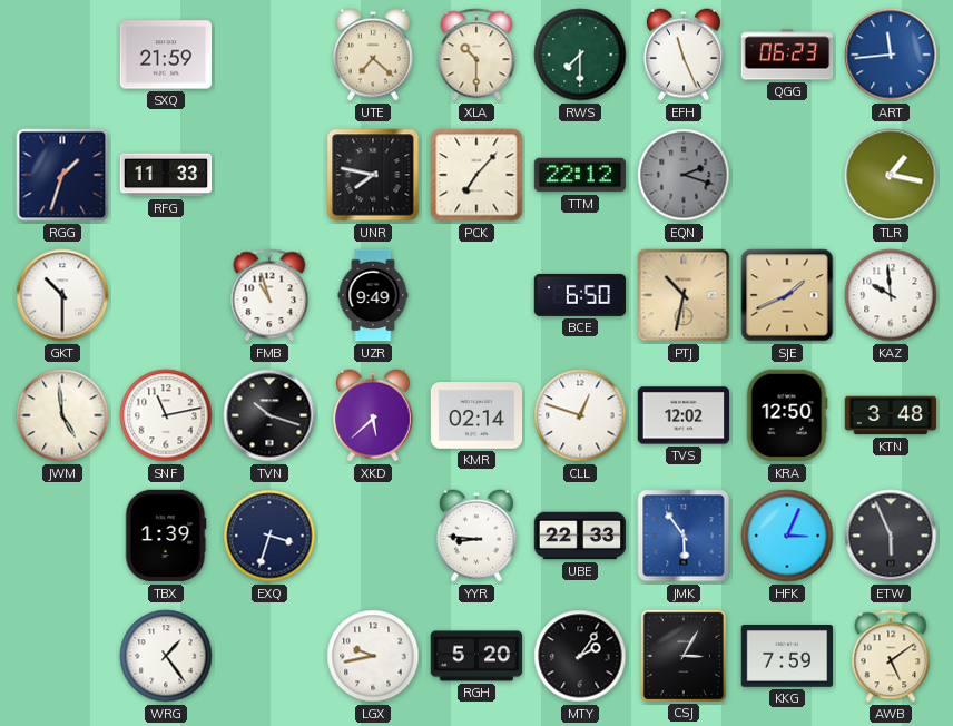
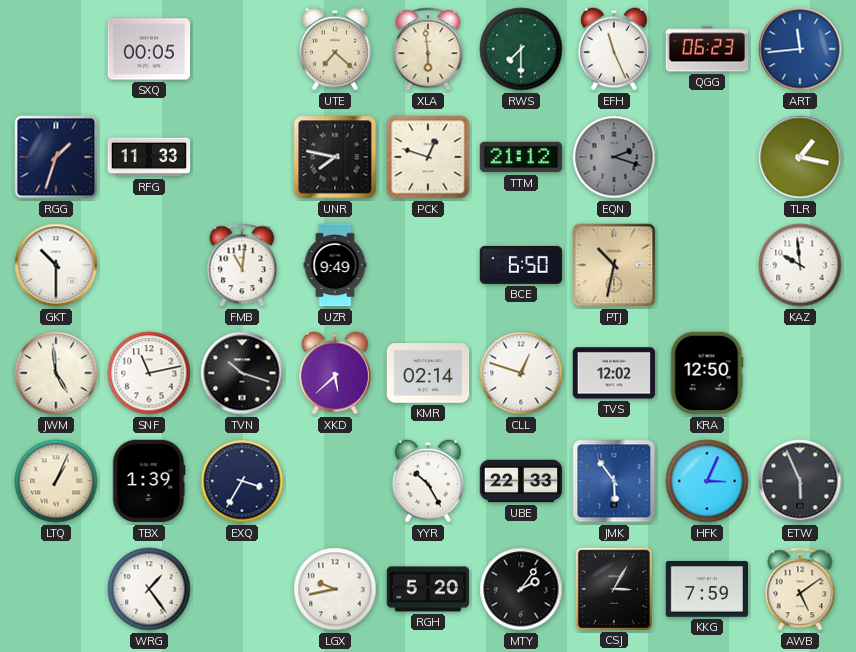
SXQ: 21:59 -> 00:05
XLA: 10:30 -> 5:59
PCK: 7:07 -> 12:48
TTM: 22:12 -> 21:12
FMB: 10:57 -> 11:01
SJE: 1:41 -> none
KTN: 3:48 -> none
LTQ: none -> 1:04
EXQ: 3:33 -> 3:35
YYR: 8:46 -> 10:25
